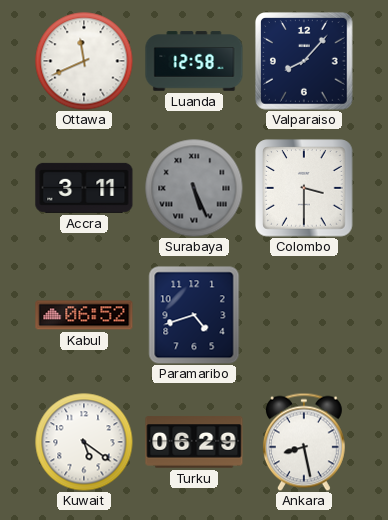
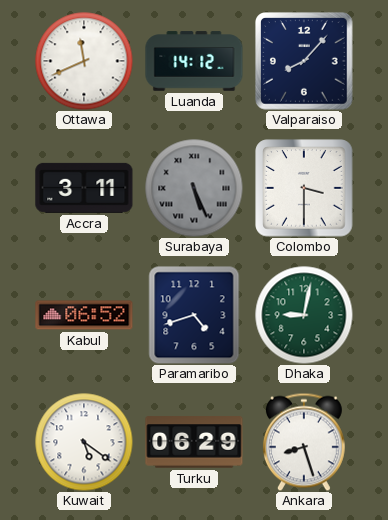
Luanda: 12:58 -> 14:12
Dhaka: none -> 9:02
Ankara: 8:28 -> 8:27
